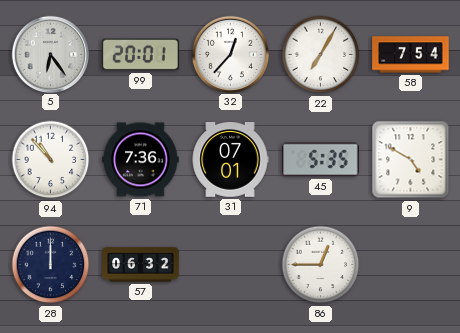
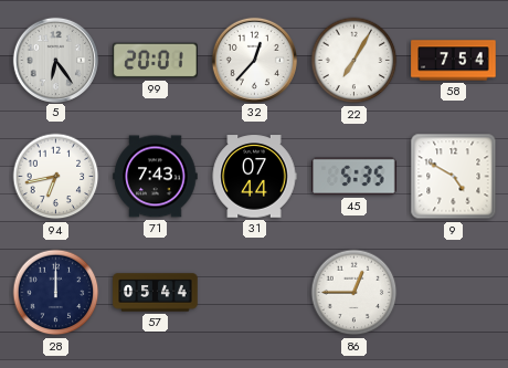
94: 10:53 -> 6:43
71: 7:36 -> 7:43
31: 07:01 -> 07:44
57: 06:32 -> 05:44
